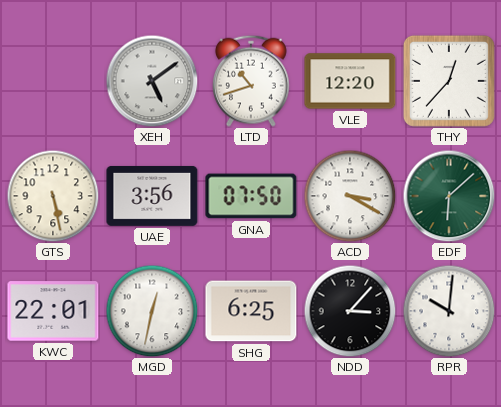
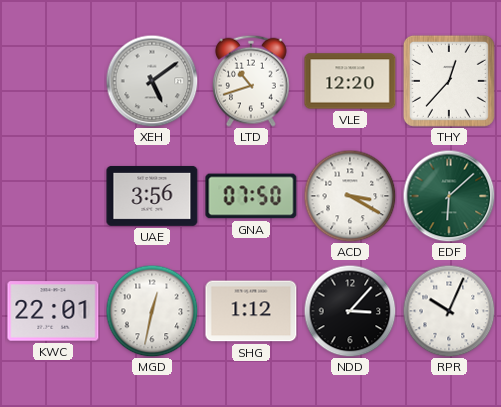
GTS: 5:28 -> none
SHG: 6:25 -> 1:12
RPR: 10:01 -> 10:04
